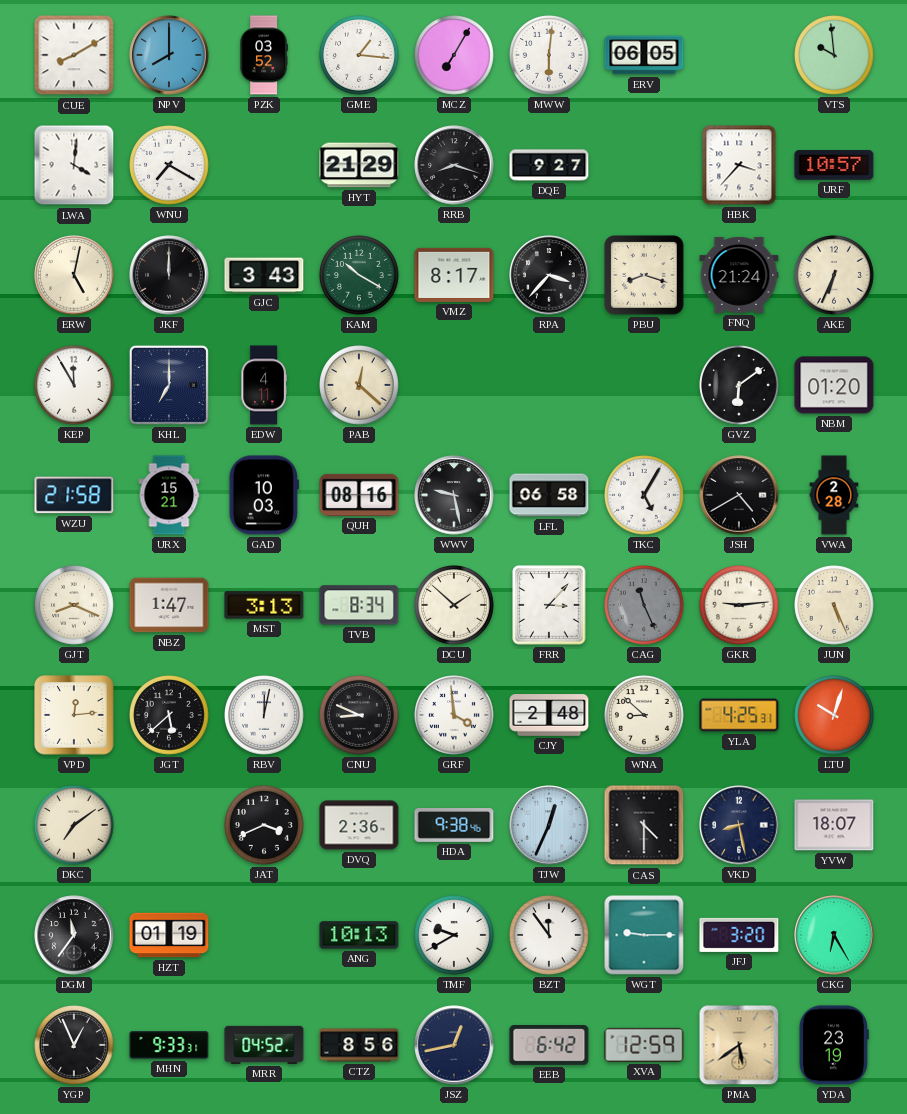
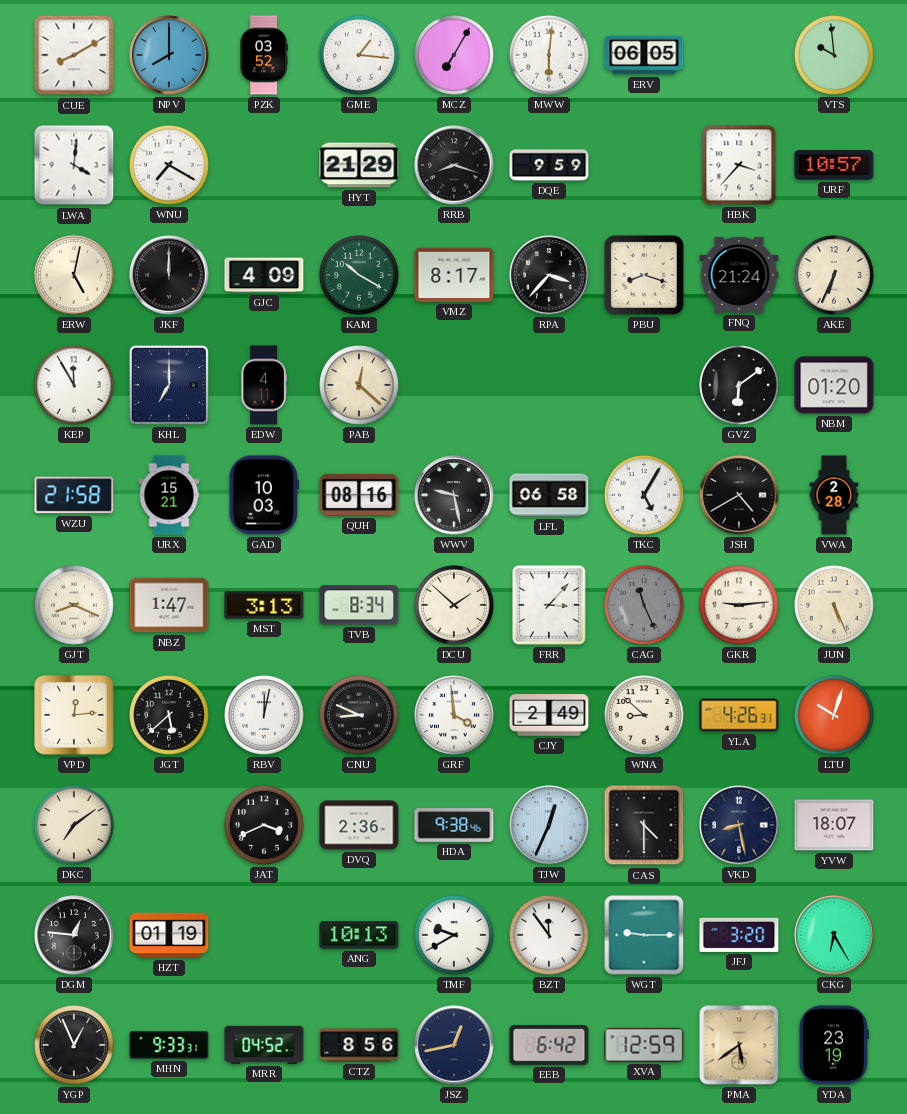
DQE: 9:27 -> 9:59
GJC: 3:43 -> 4:09
CJY: 2:48 -> 2:49
YLA: 4:25 -> 4:26
DGM: 11:36 -> 12:46
